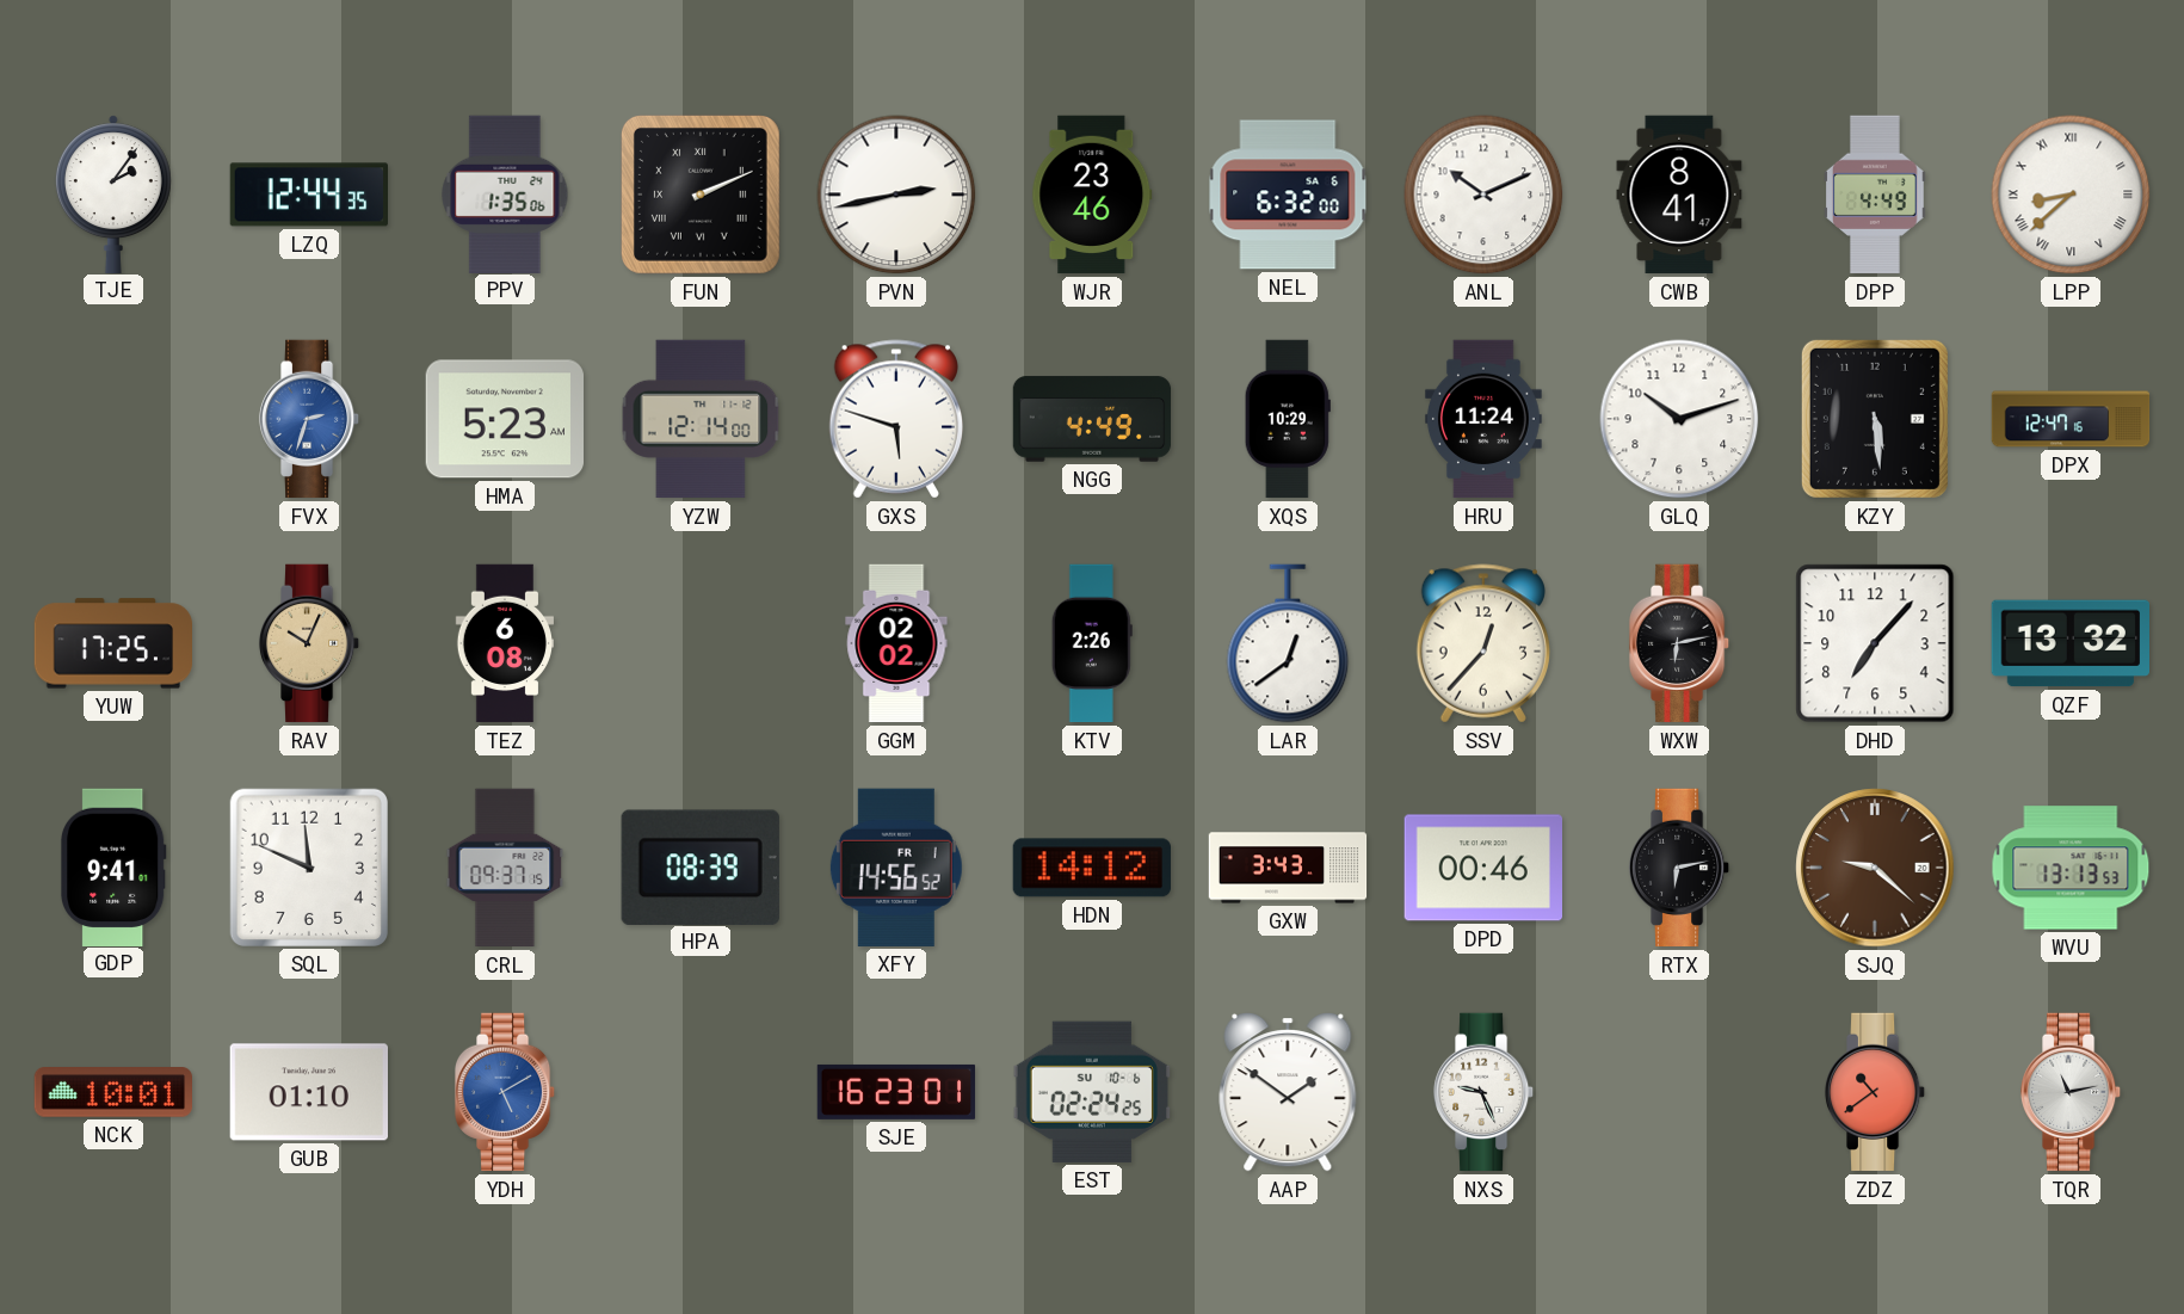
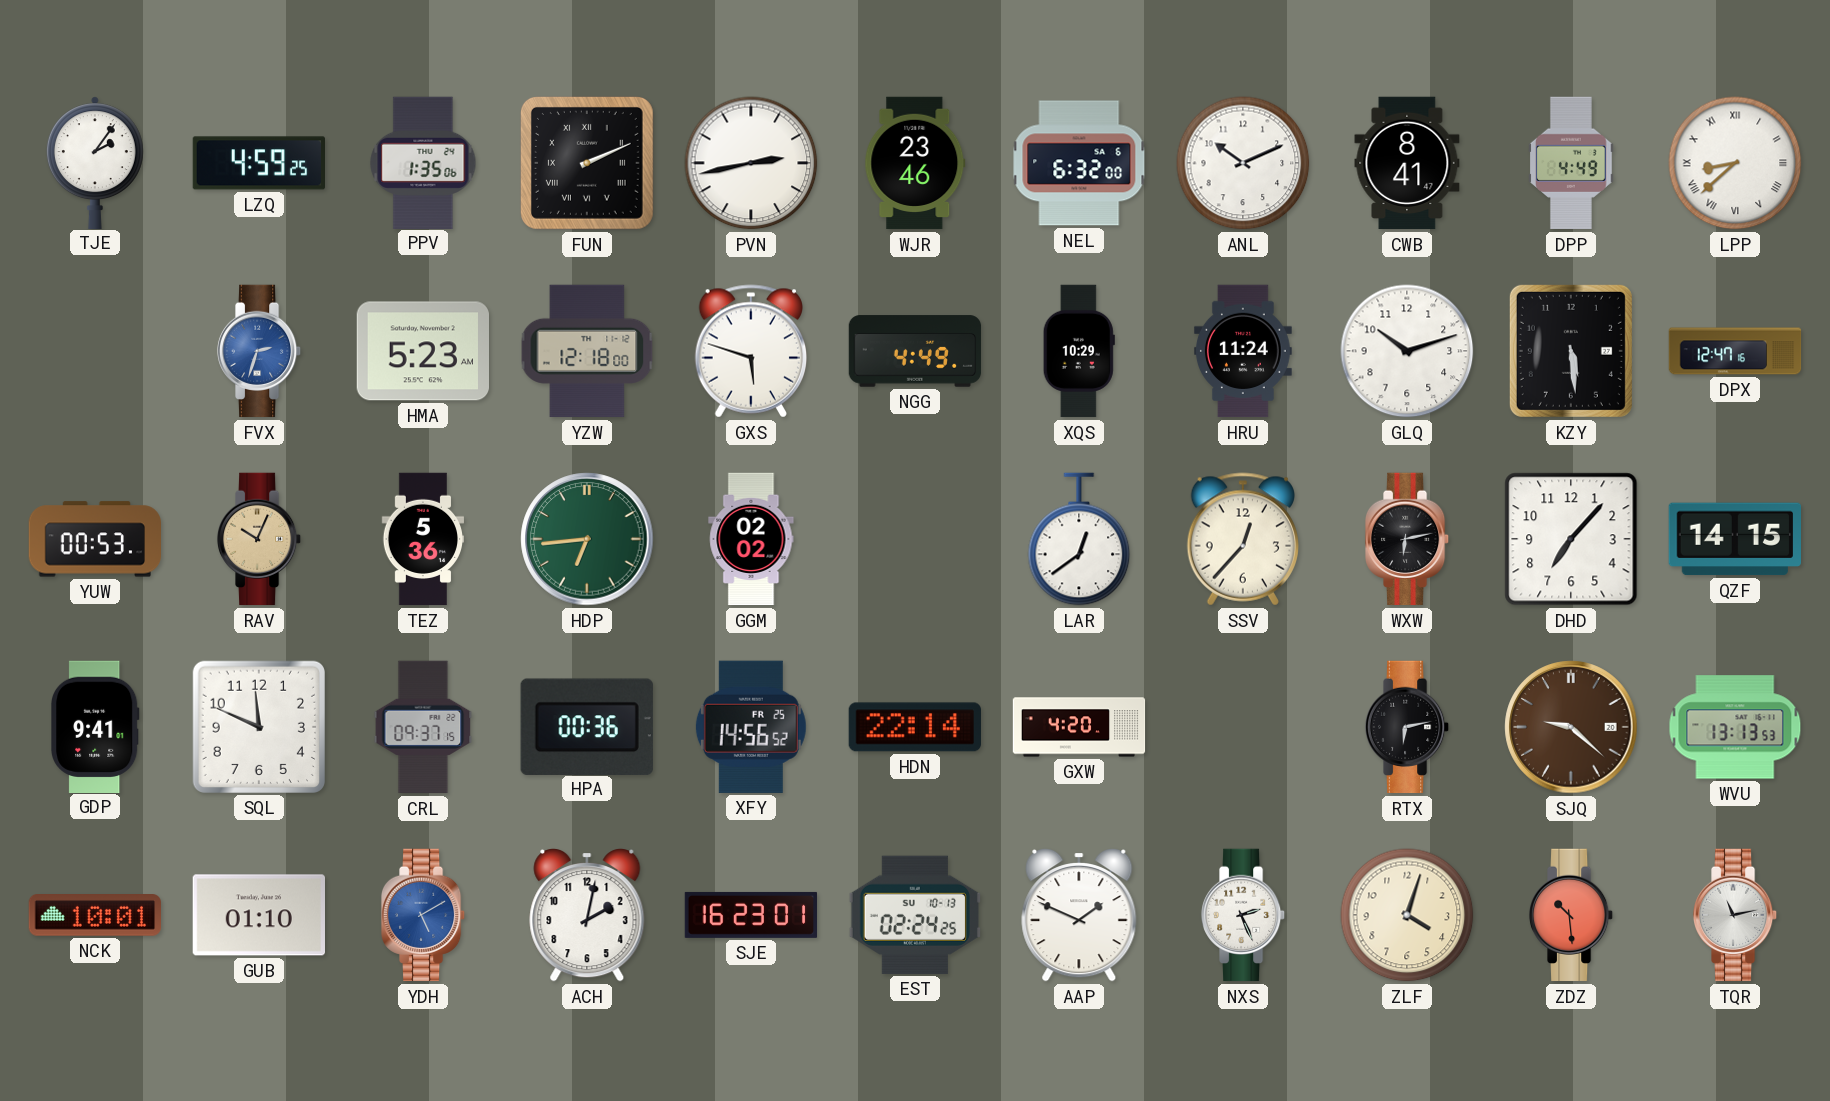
LZQ: 12:44 -> 4:59
YZW: 12:14 -> 12:18
YUW: 17:25 -> 00:53
TEZ: 6:08 -> 5:36
HDP: none -> 6:44
KTV: 2:26 -> none
QZF: 13:32 -> 14:15
HPA: 08:39 -> 00:36
XFY date: FR 1 -> FR 25
HDN: 14:12 -> 22:14
GXW: 3:43 -> 4:20
DPD: 00:46 -> none
ACH: none -> 2:02
EST date: SU 10-6 -> SU 10-13
AAP: 1:51 -> 1:49
NXS: 9:26 -> 2:26
ZLF: none -> 4:03
ZDZ: 10:39 -> 10:29
